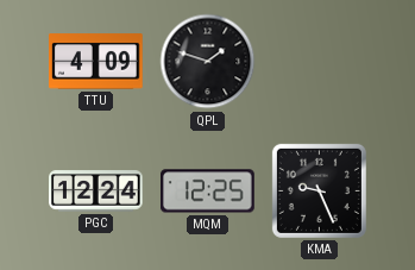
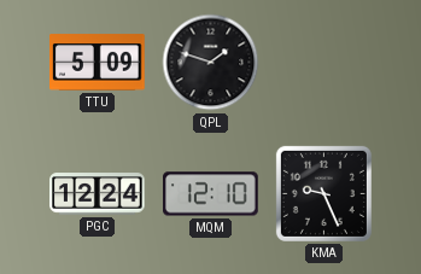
TTU: 4:09 -> 5:09
MQM: 12:25 -> 12:10
